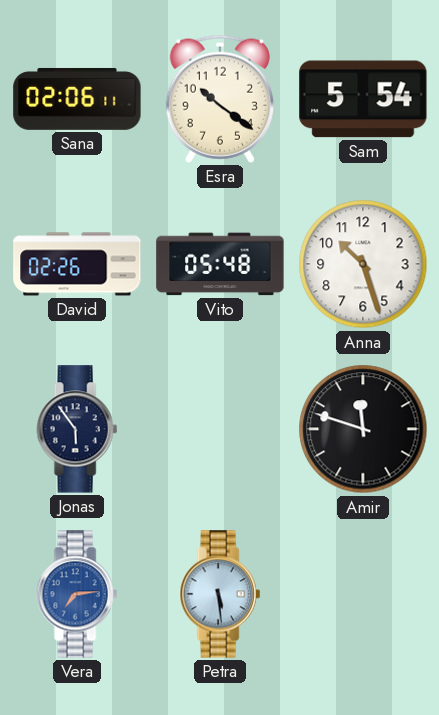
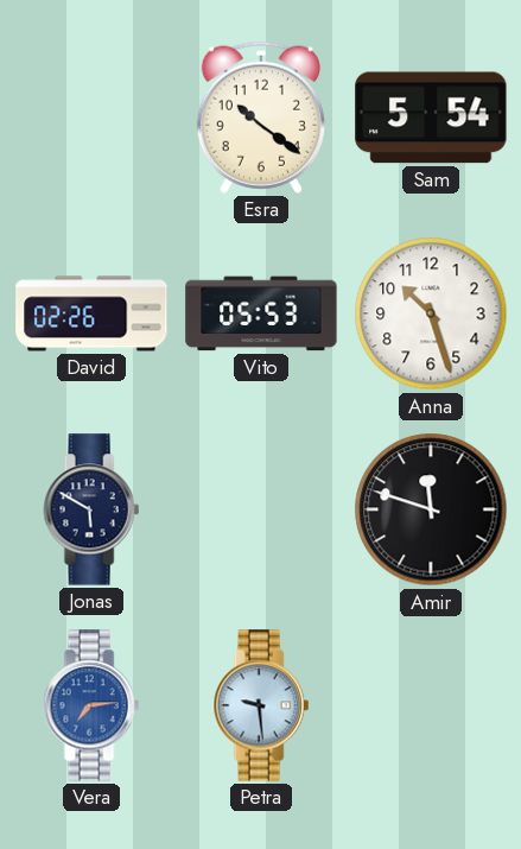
Sana: 02:06 -> none
Vito: 05:48 -> 05:53
Jonas: 5:54 -> 5:50
Petra: 5:29 -> 9:29
